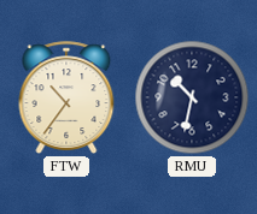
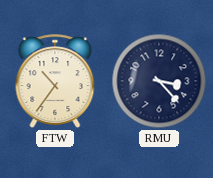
RMU: 10:32 -> 3:23
